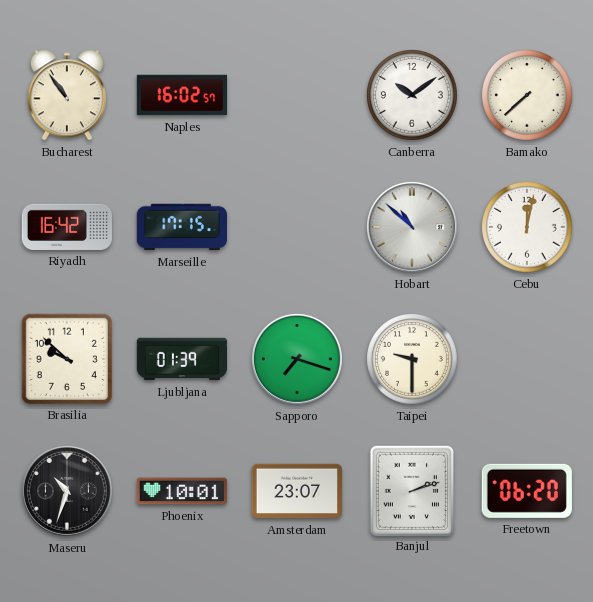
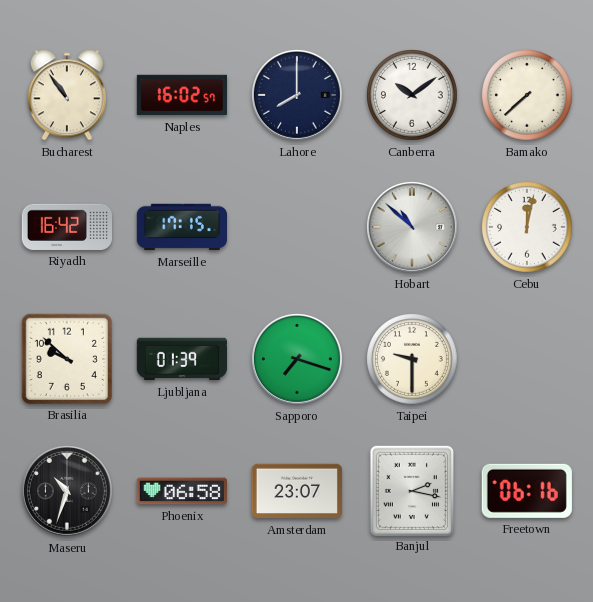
Lahore: none -> 8:00
Phoenix: 10:01 -> 06:58
Banjul: 2:12 -> 2:17
Freetown: 06:20 -> 06:16
